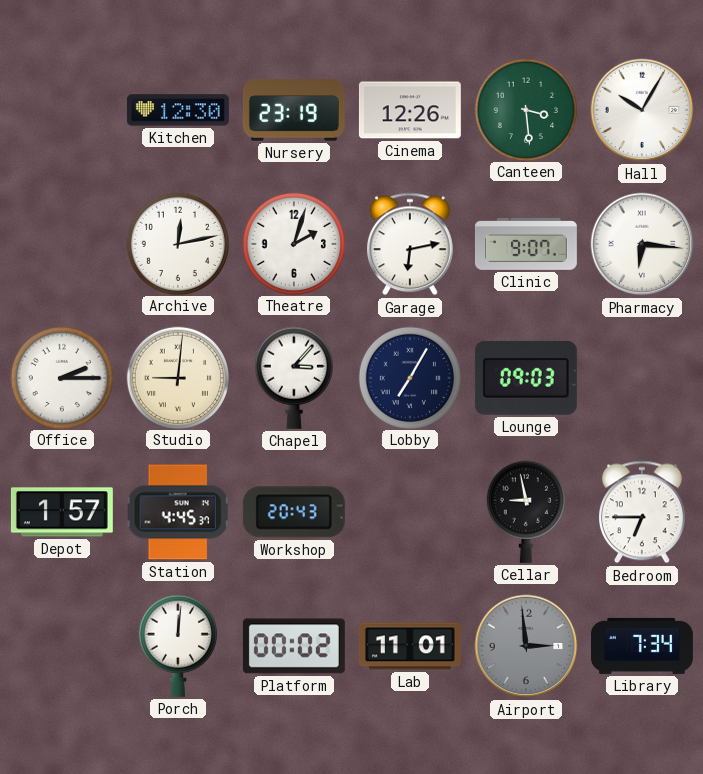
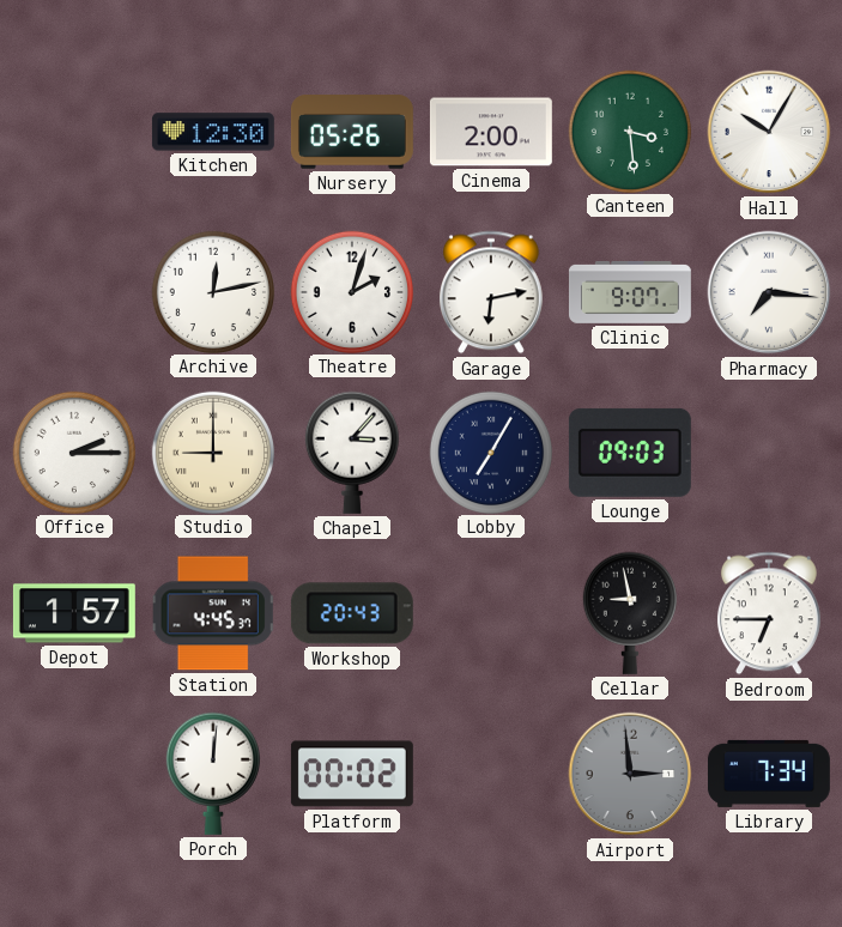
Nursery: 23:19 -> 05:26
Cinema: 12:26 -> 2:00
Pharmacy: 6:16 -> 7:16
Studio: 9:01 -> 9:00
Lab: 11:01 -> none
